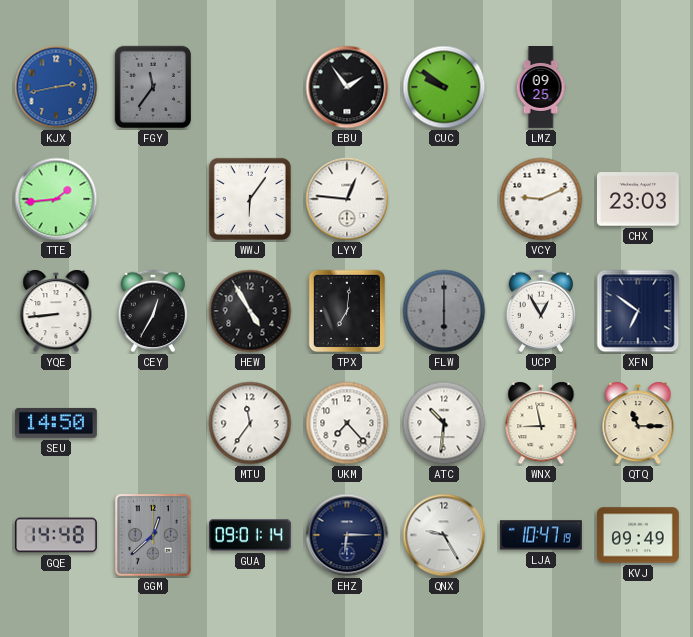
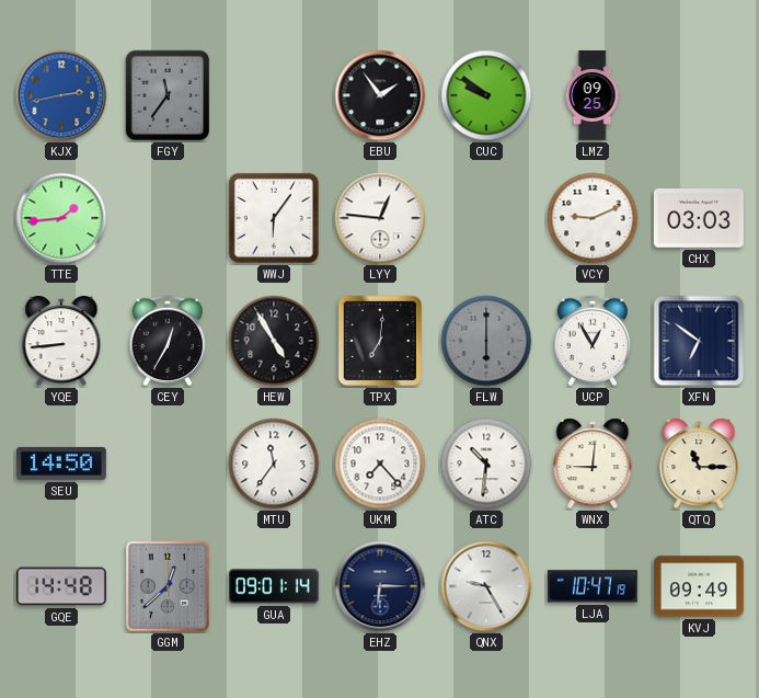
CHX: 23:03 -> 03:03
WNX: 8:58 -> 9:01
